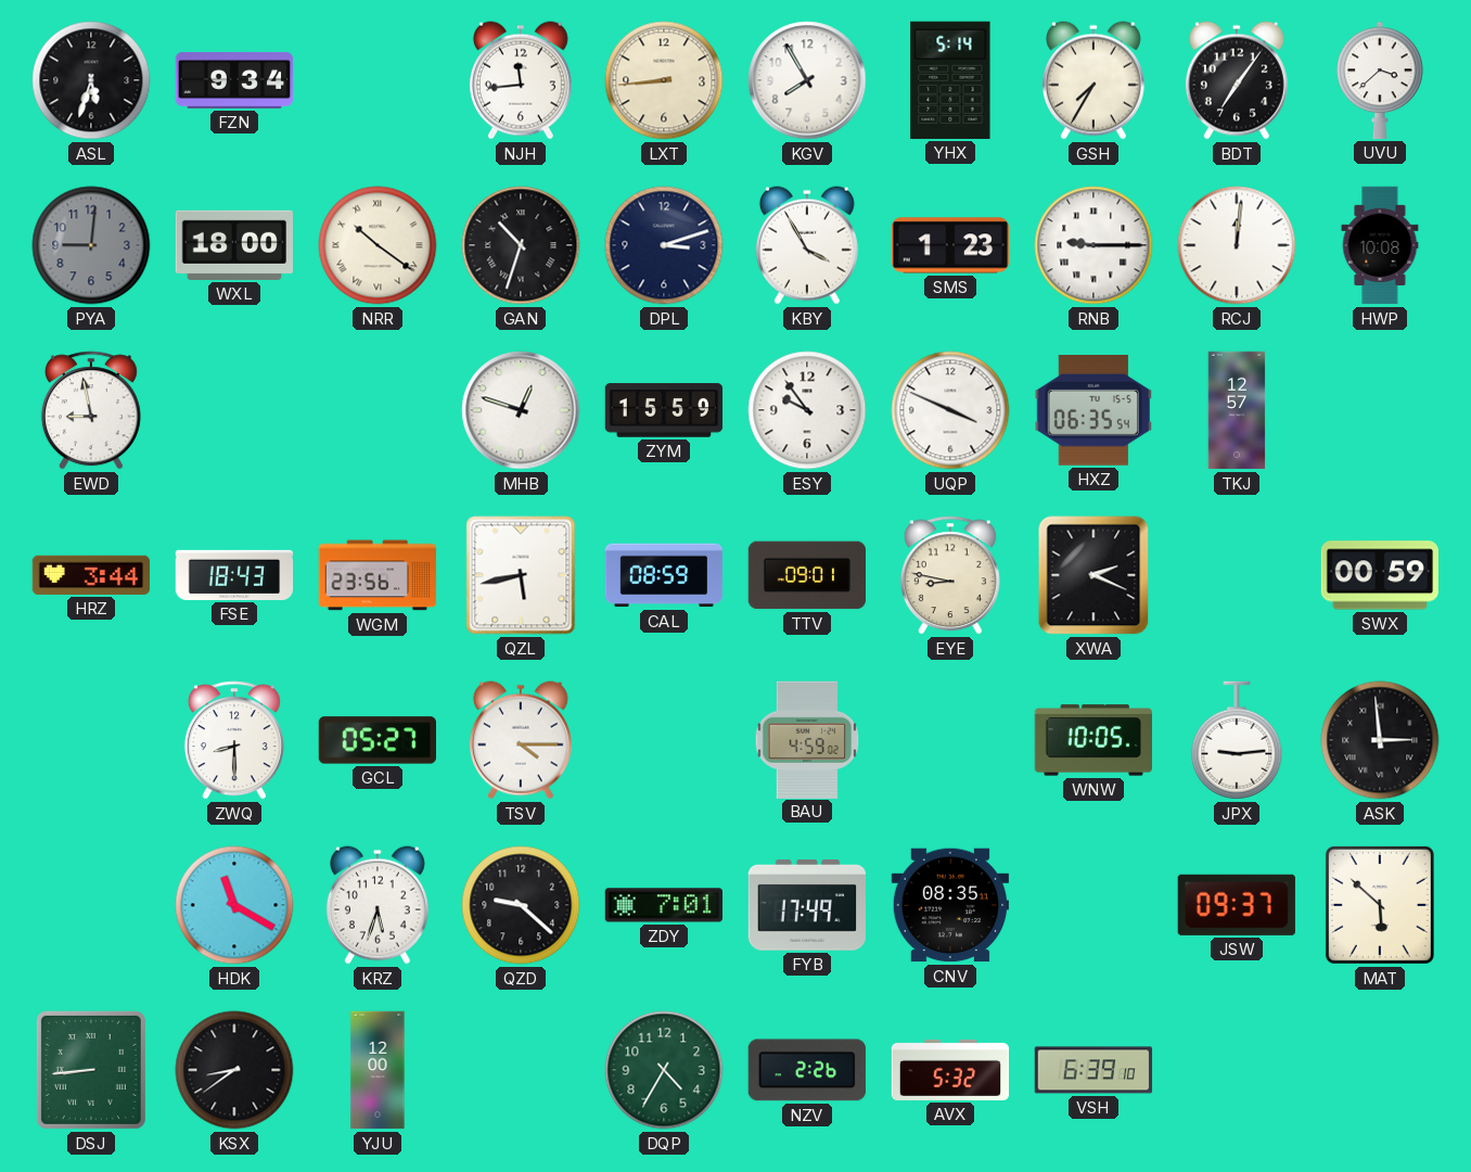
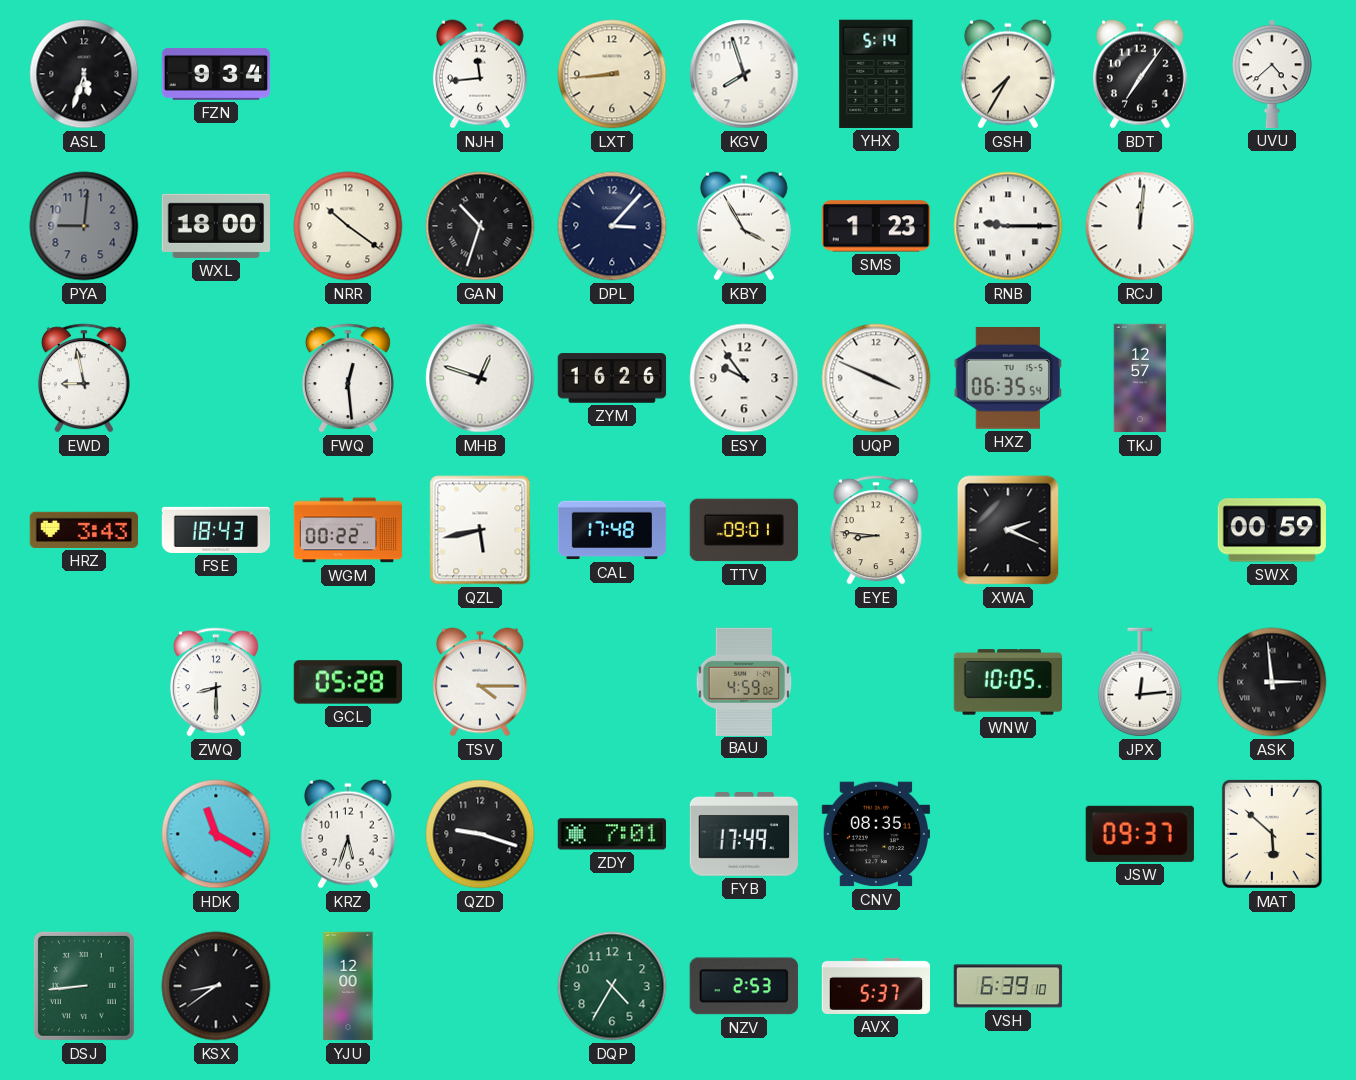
KGV: 7:55 -> 7:57
UVU: 3:38 -> 4:38
NRR numerals: Roman -> Arabic
DPL: 3:12 -> 3:07
HWP: 10:08 -> none
FWQ: none -> 12:29
ZYM: 15:59 -> 16:26
HRZ: 3:44 -> 3:43
WGM: 23:56 -> 00:22
CAL: 08:59 -> 17:48
EYE: 8:47 -> 8:46
GCL: 05:27 -> 05:28
JPX: 9:14 -> 12:14
QZD: 9:22 -> 9:18
NZV: 2:26 -> 2:53
AVX: 5:32 -> 5:37
